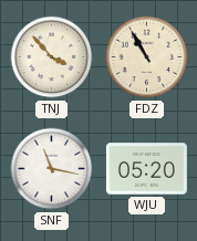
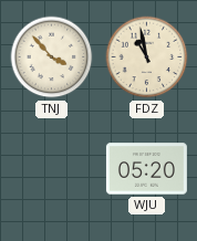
FDZ: 10:55 -> 10:58
SNF: 11:17 -> none
